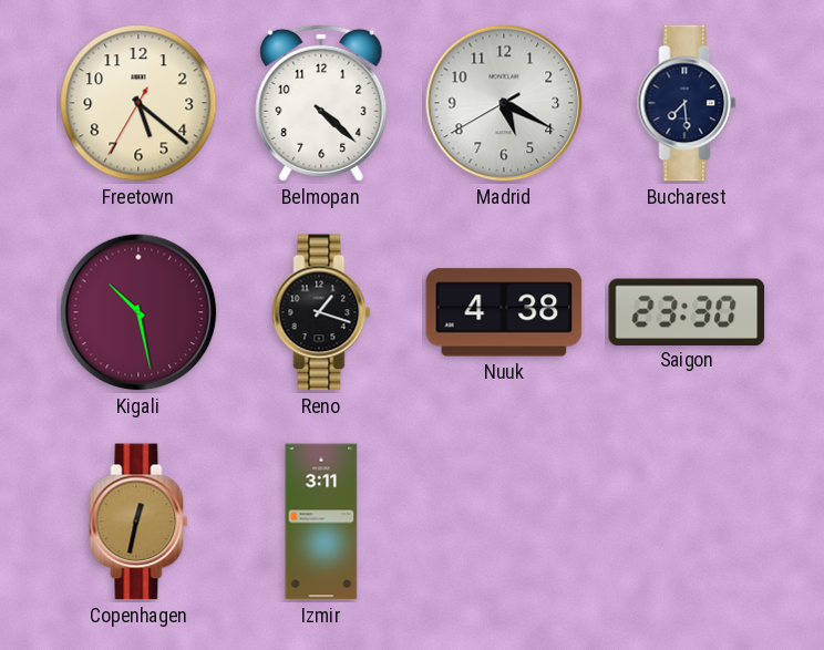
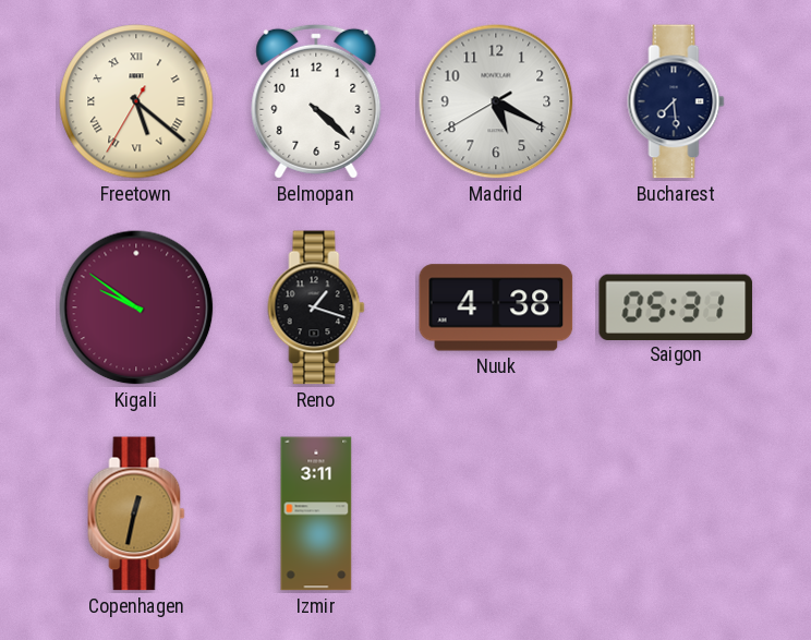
Freetown numerals: Arabic -> Roman
Kigali: 10:28 -> 9:51
Saigon: 23:30 -> 05:31
